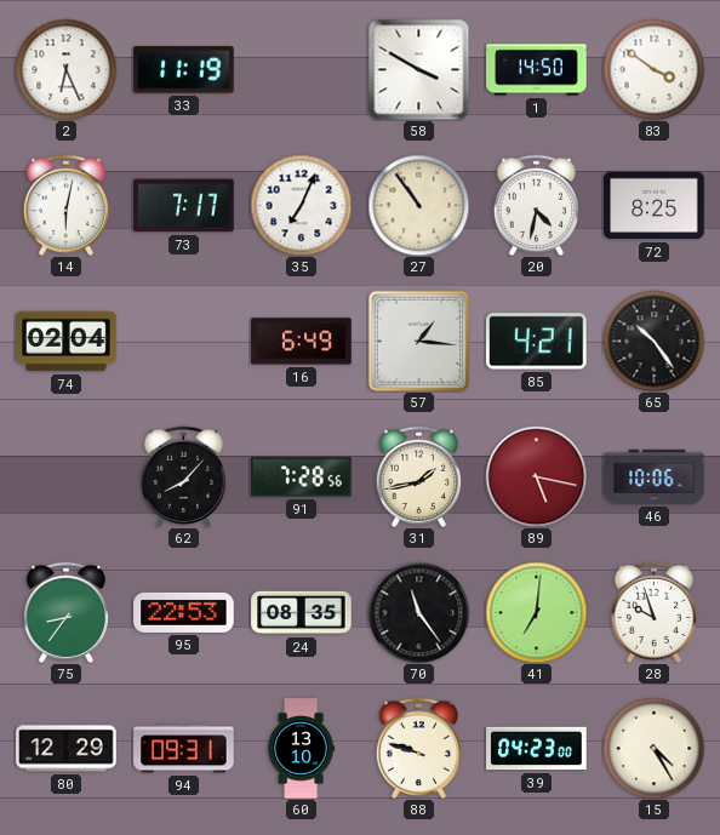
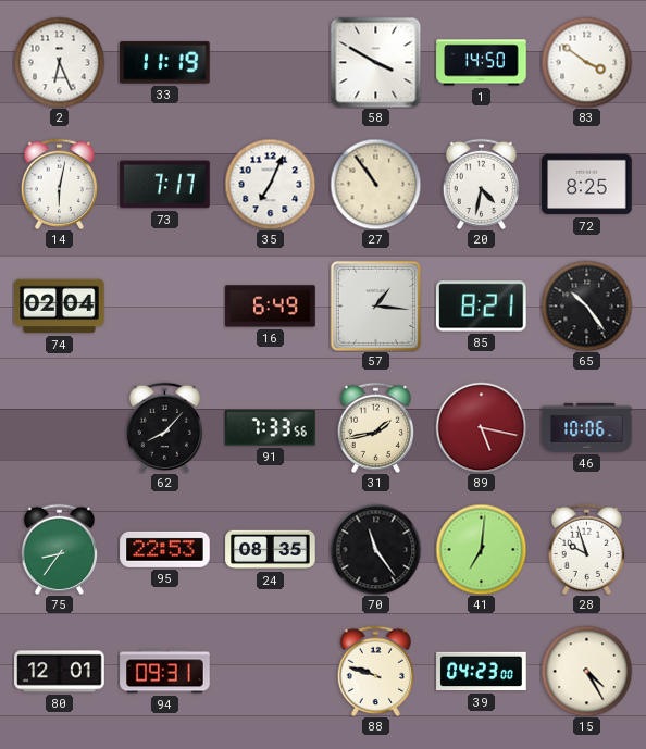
85: 4:21 -> 8:21
91: 7:28 -> 7:33
80: 12:29 -> 12:01
60: 13:10 -> none
